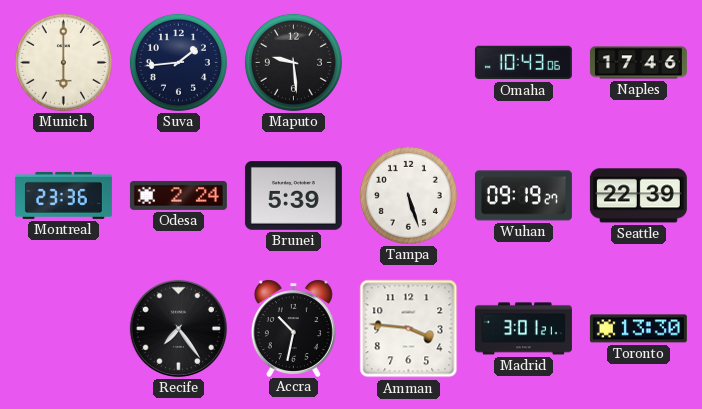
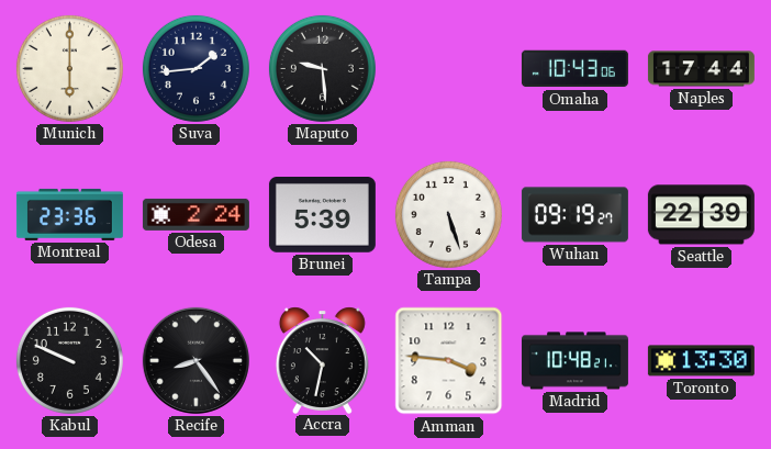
Naples: 17:46 -> 17:44
Kabul: none -> 9:49
Recife: 7:24 -> 8:24
Madrid: 3:01 -> 10:48
